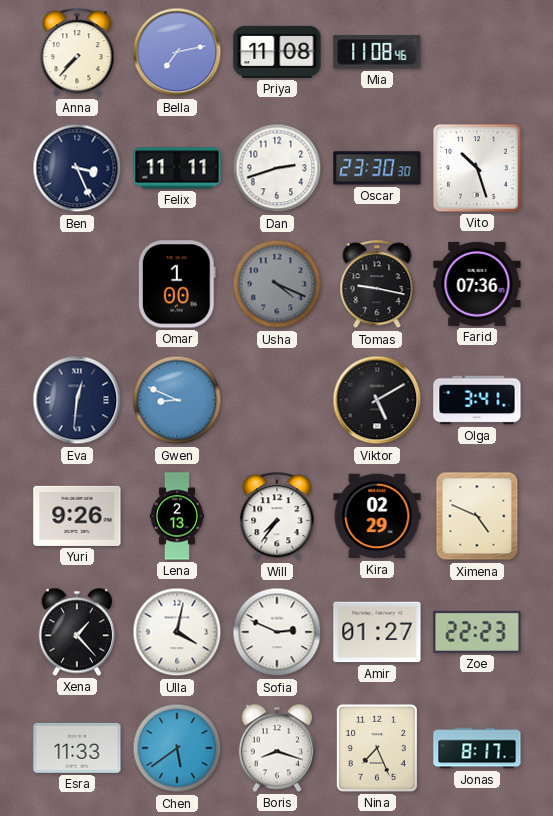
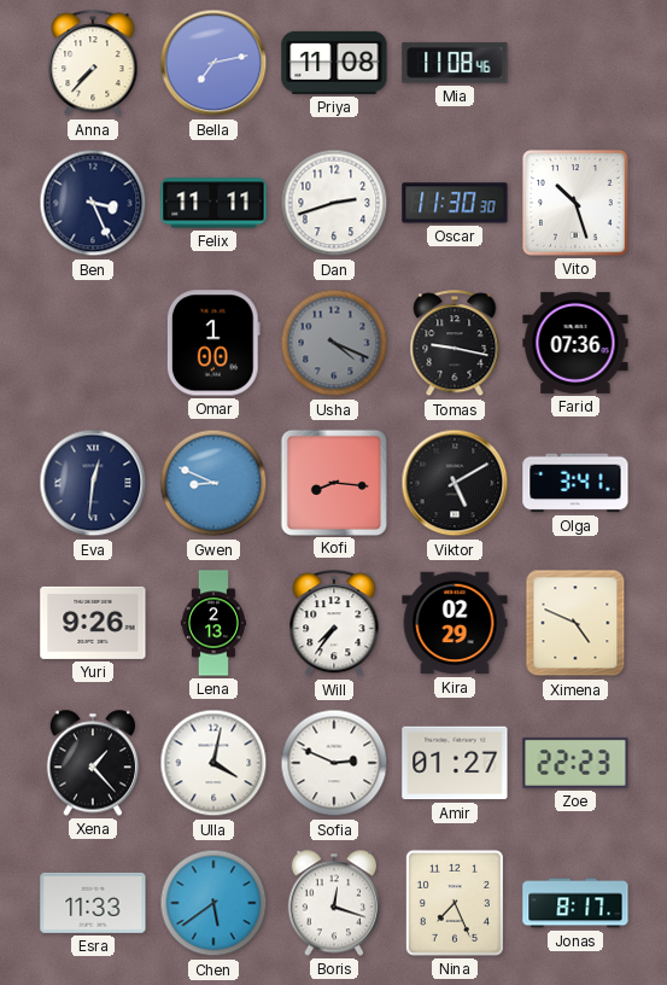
Oscar: 23:30 -> 11:30
Kofi: none -> 8:16
Boris: 8:18 -> 12:18
